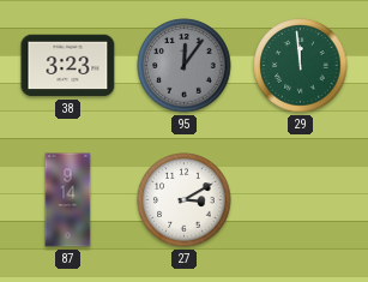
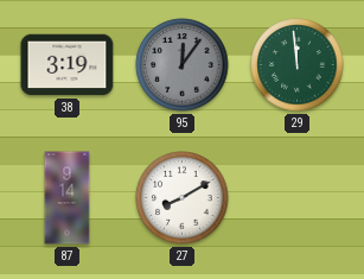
38: 3:23 -> 3:19
27: 3:10 -> 8:10
